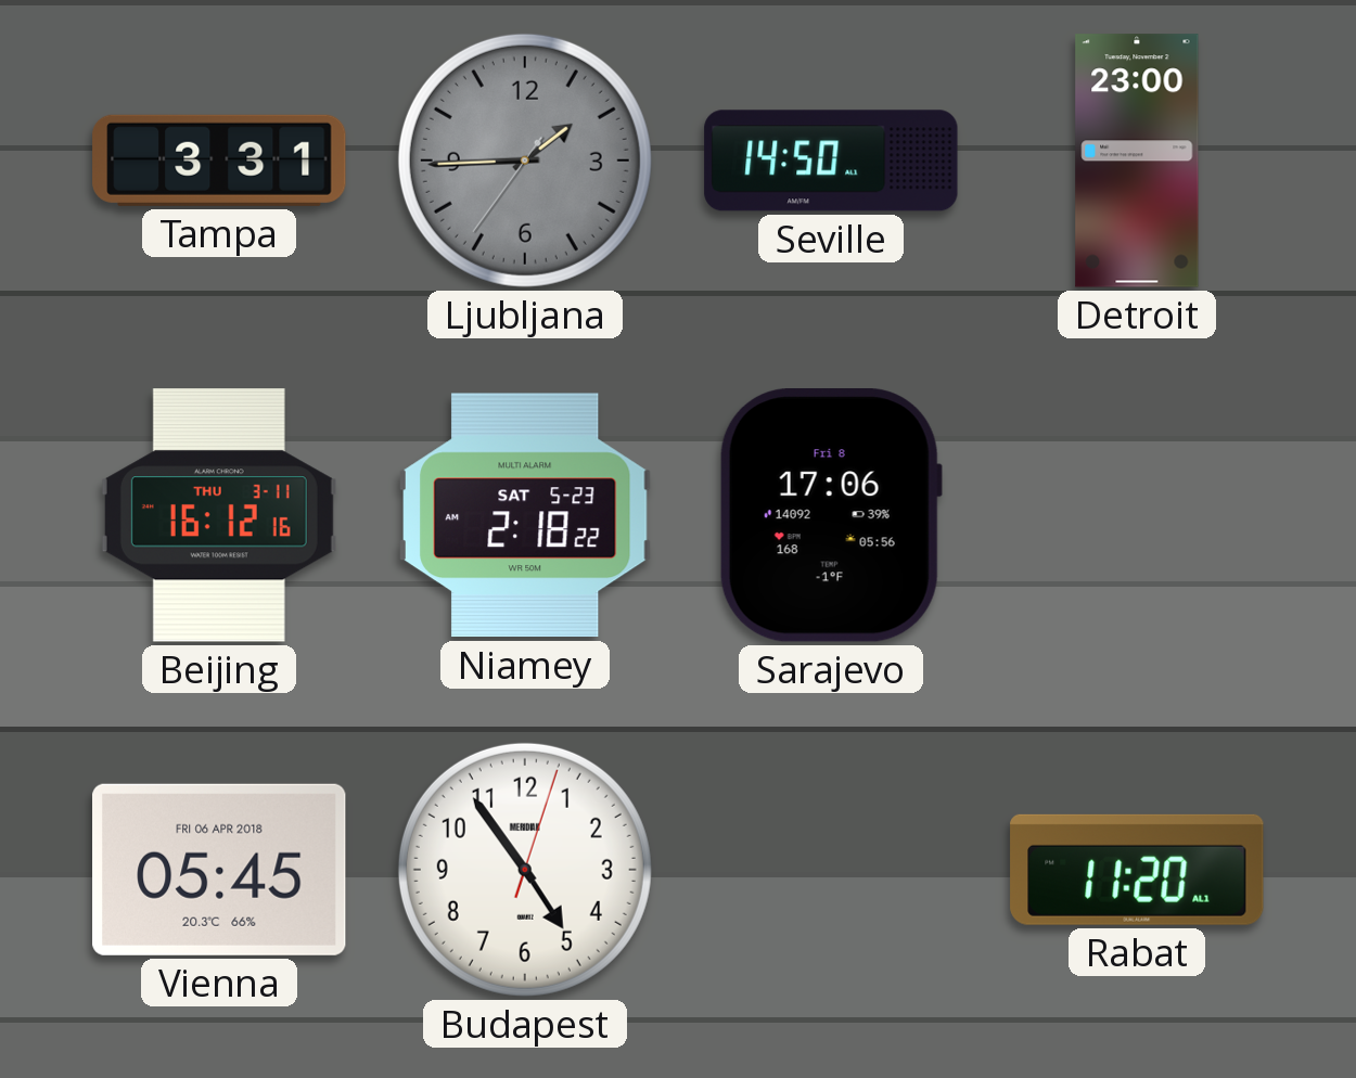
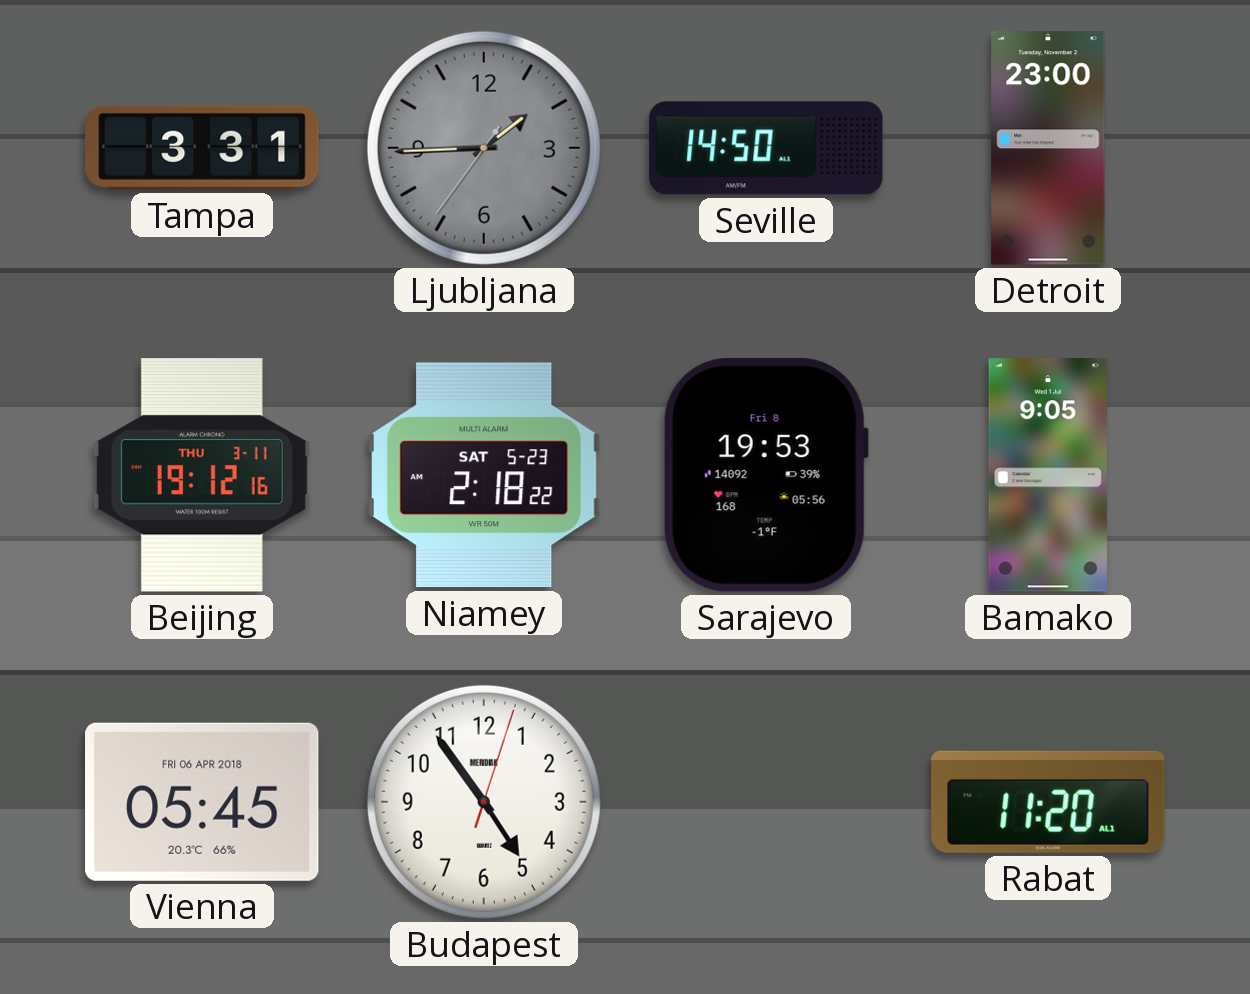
Beijing: 16:12 -> 19:12
Sarajevo: 17:06 -> 19:53
Bamako: none -> 9:05
